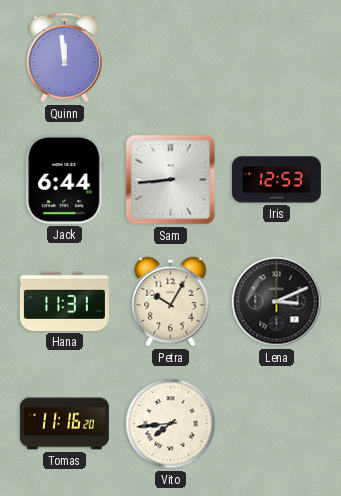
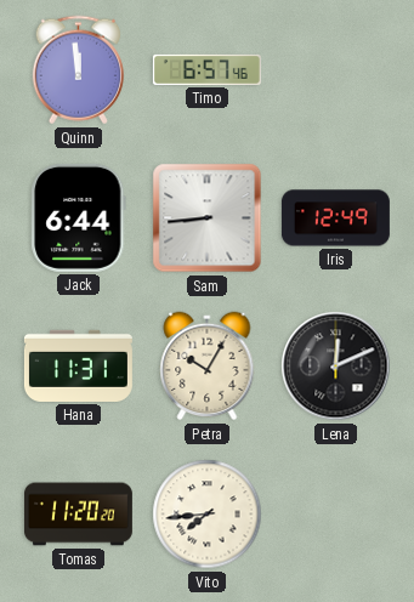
Timo: none -> 6:57
Iris: 12:53 -> 12:49
Lena: 3:11 -> 12:11
Tomas: 11:16 -> 11:20
